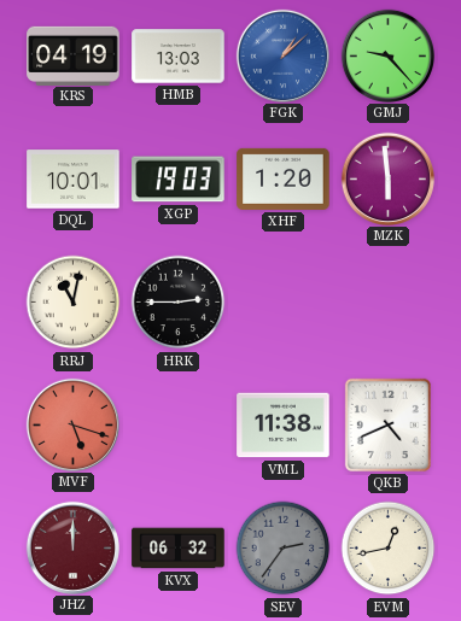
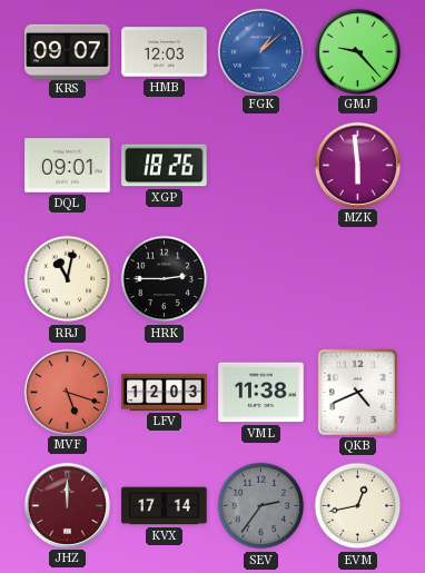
KRS: 04:19 -> 09:07
HMB: 13:03 -> 12:03
DQL: 10:01 -> 09:01
XGP: 19:03 -> 18:26
XHF: 1:20 -> none
LFV: none -> 12:03
KVX: 06:32 -> 17:14
